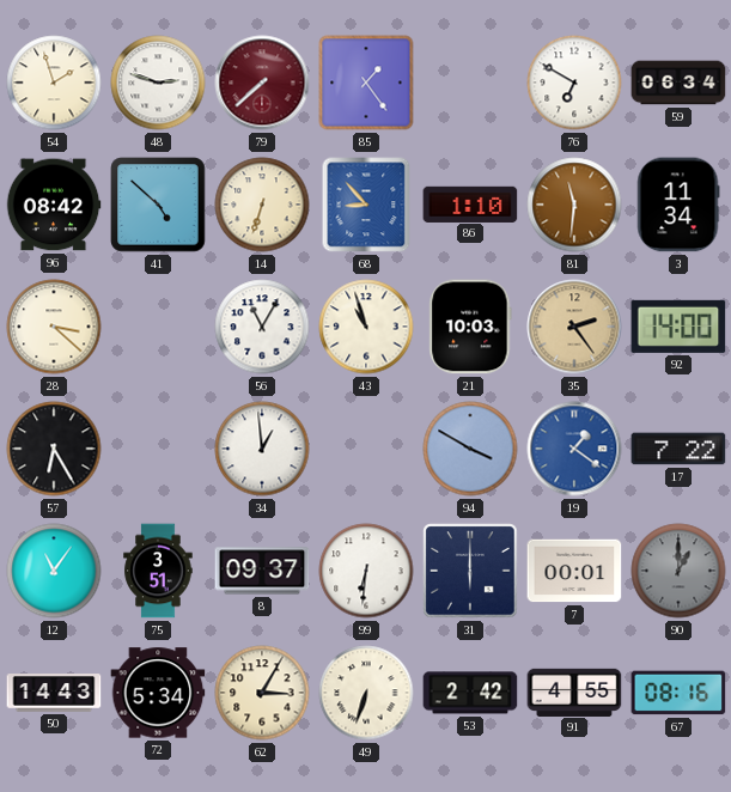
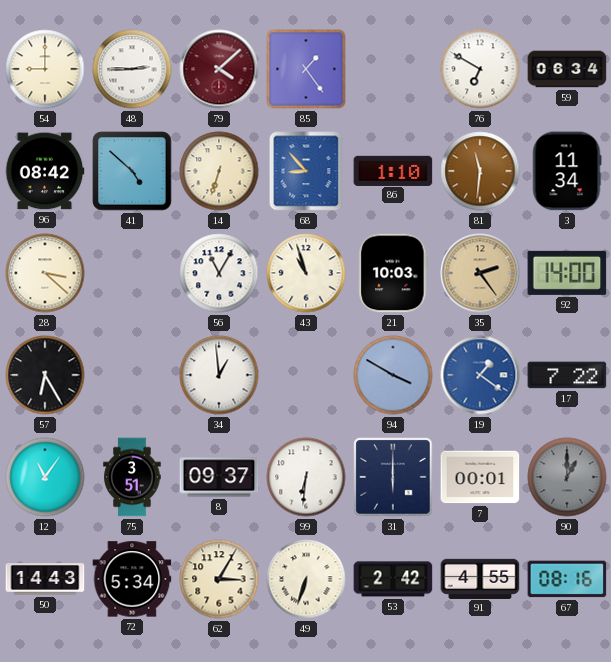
54: 1:57 -> 9:00
48: 2:48 -> 2:45
79: 7:38 -> 4:08
